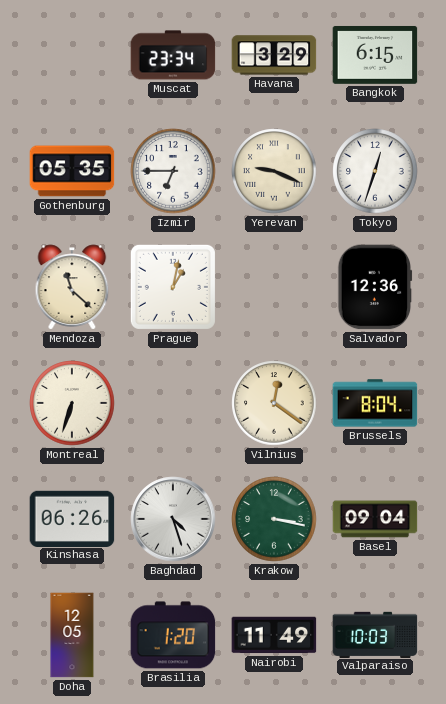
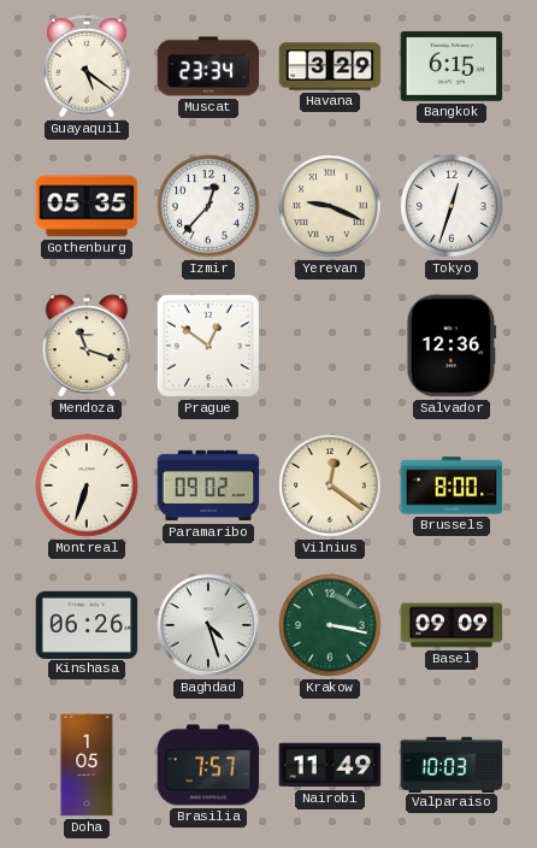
Guayaquil: none -> 5:21
Izmir: 6:45 -> 12:37
Mendoza: 11:22 -> 11:18
Prague: 1:02 -> 12:51
Paramaribo: none -> 09:02
Brussels: 8:04 -> 8:00
Basel: 09:04 -> 09:09
Doha: 12:05 -> 1:05
Brasilia: 1:20 -> 7:57
